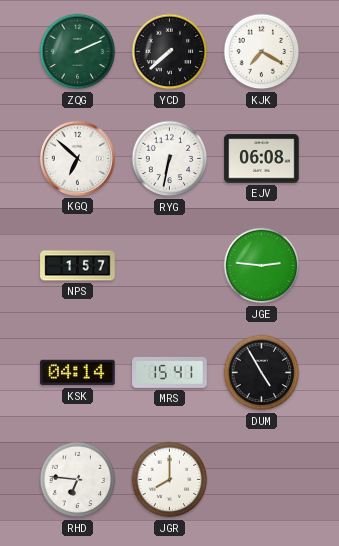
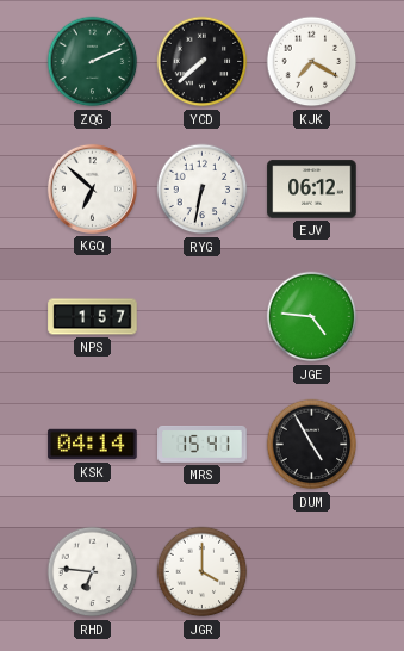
EJV: 06:08 -> 06:12
JGE: 2:46 -> 4:46
JGR: 8:00 -> 4:00
